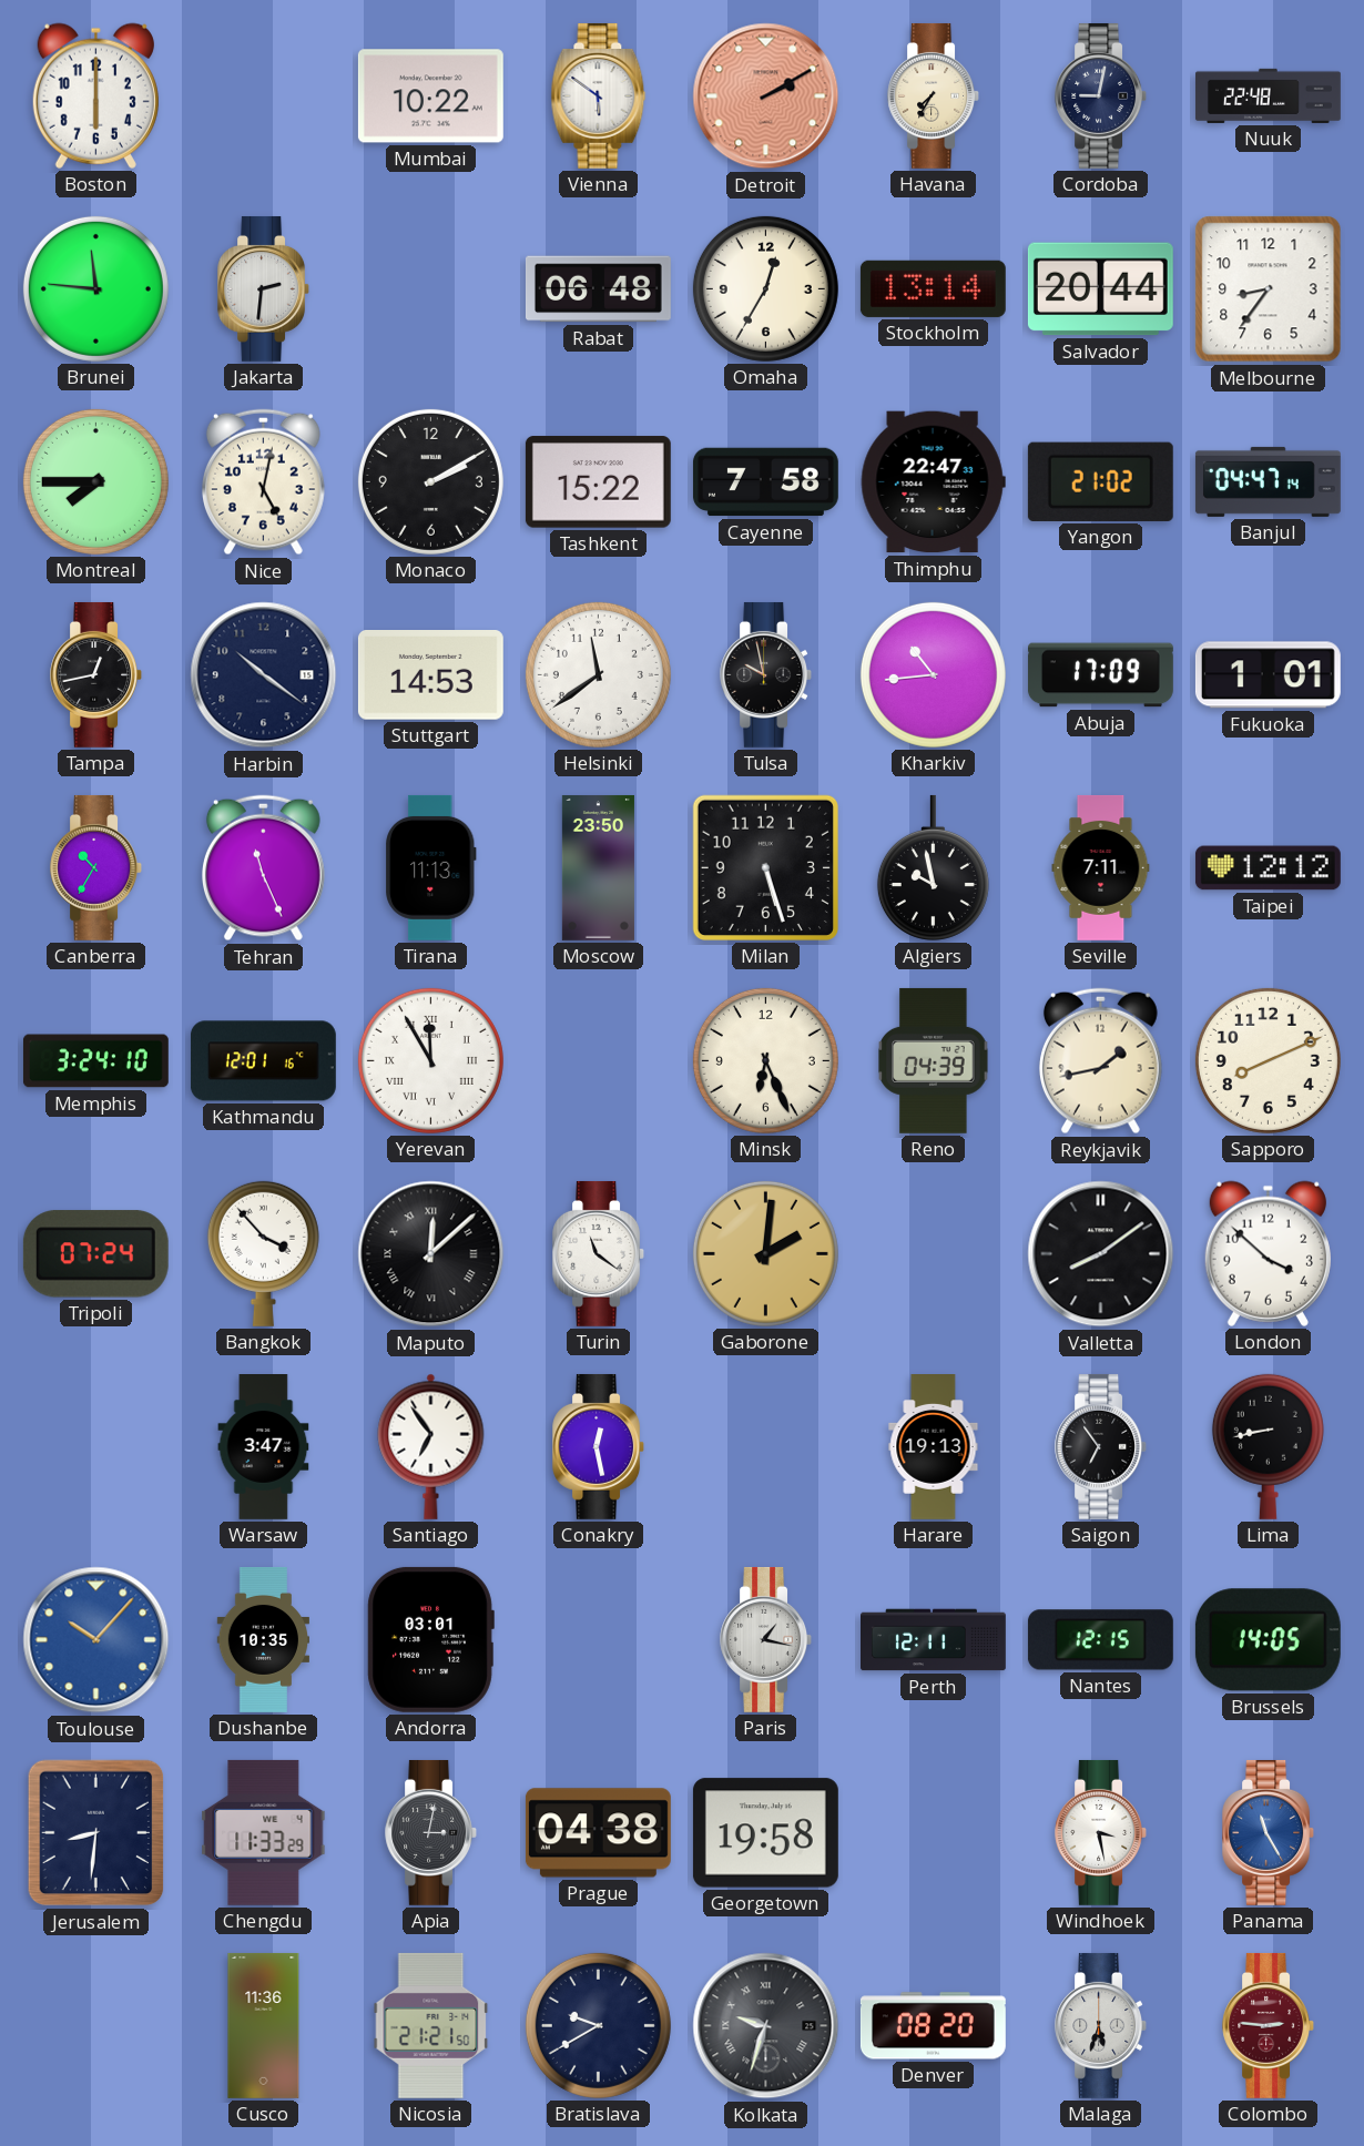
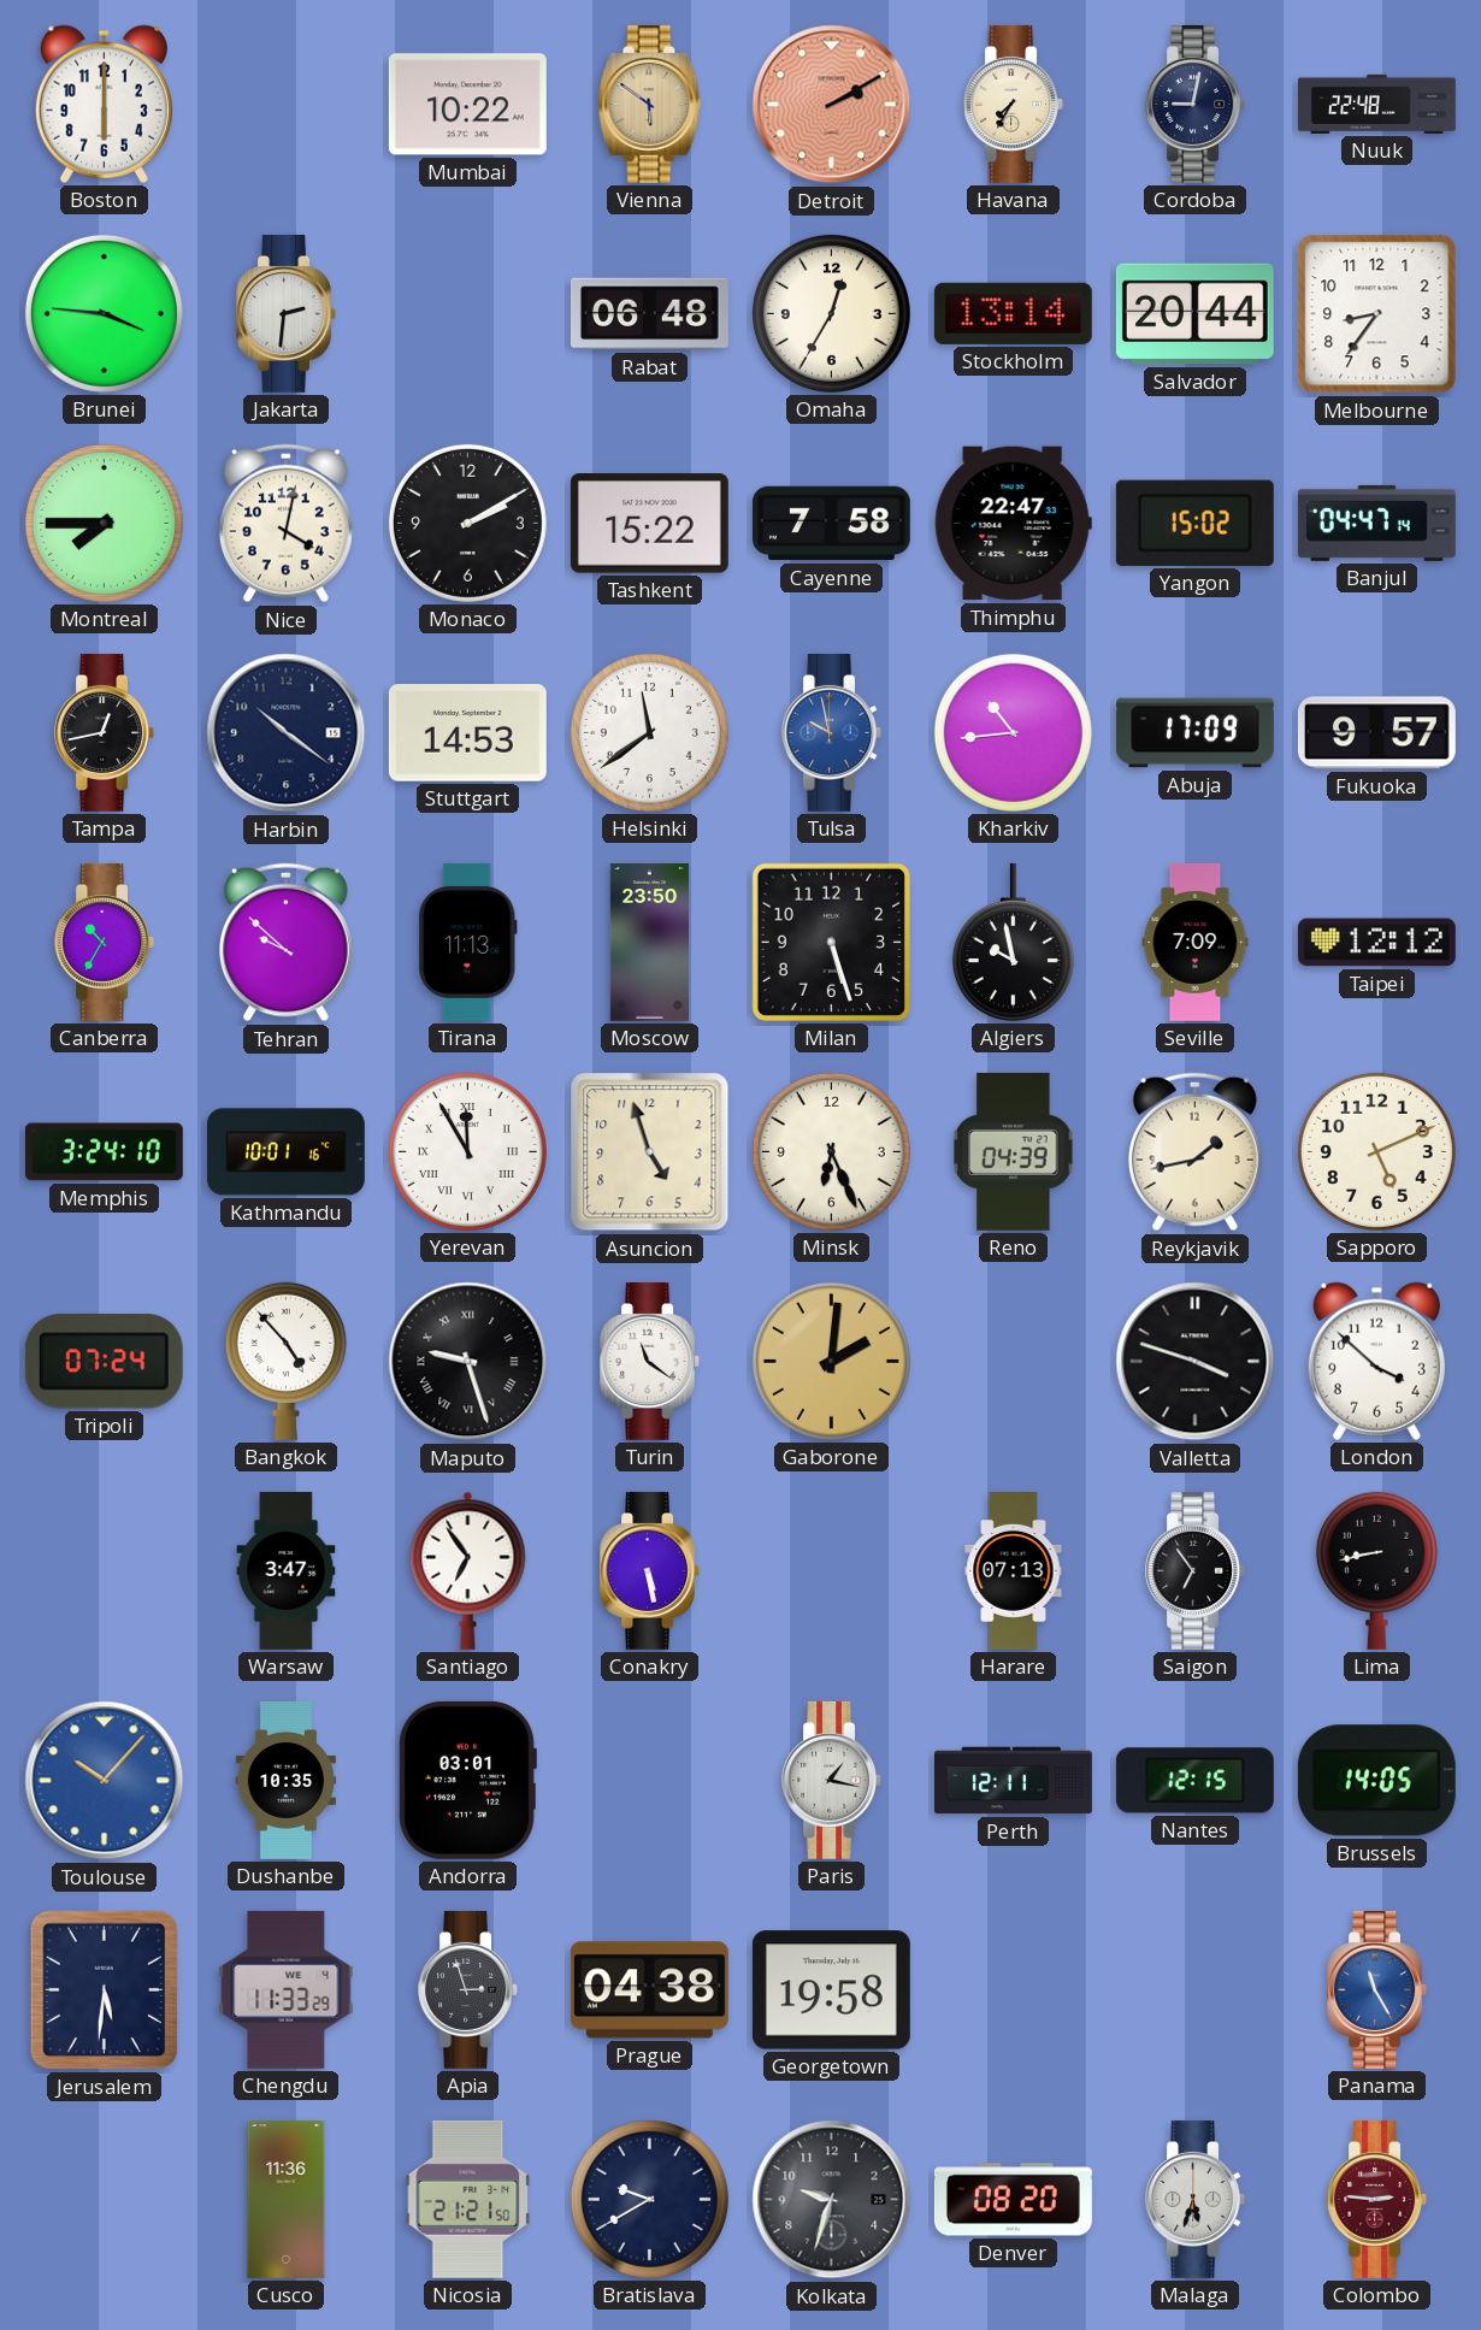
Vienna dial: white -> champagne
Brunei: 11:46 -> 3:46
Nice: 5:02 -> 4:02
Yangon: 21:02 -> 15:02
Tulsa dial: black -> blue
Fukuoka: 1:01 -> 9:57
Tehran: 11:26 -> 9:52
Seville: 7:11 -> 7:09
Kathmandu: 12:01 -> 10:01
Asuncion: none -> 4:57
Sapporo: 8:11 -> 5:11
Bangkok: 3:53 -> 4:53
Maputo: 12:08 -> 9:27
Valletta: 8:09 -> 3:48
Conakry: 12:28 -> 5:28
Harare: 19:13 -> 07:13
Jerusalem: 8:31 -> 5:31
Apia: 3:02 -> 2:57
Windhoek: 3:28 -> none
Kolkata numerals: Roman -> Arabic
